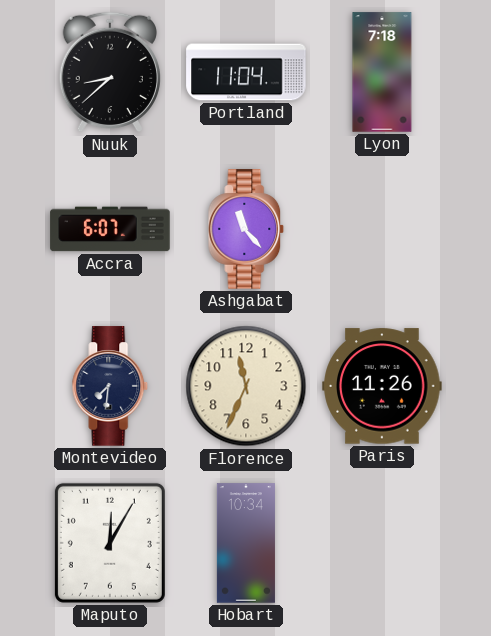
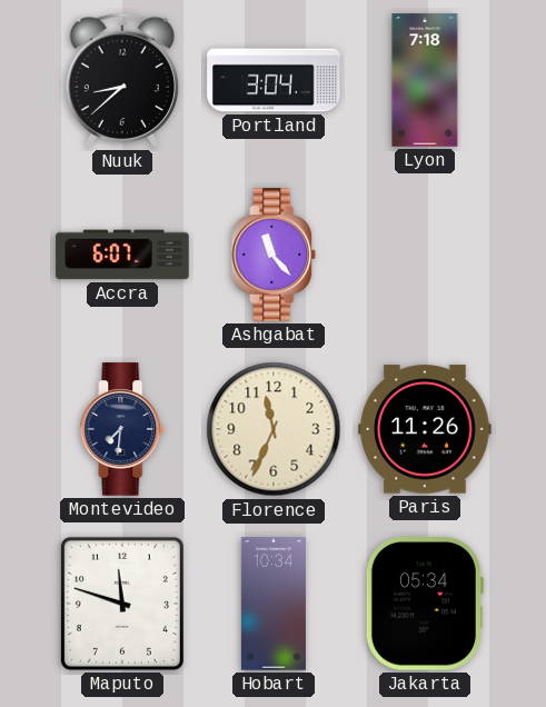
Portland: 11:04 -> 3:04
Maputo: 12:05 -> 11:48
Jakarta: none -> 05:34
